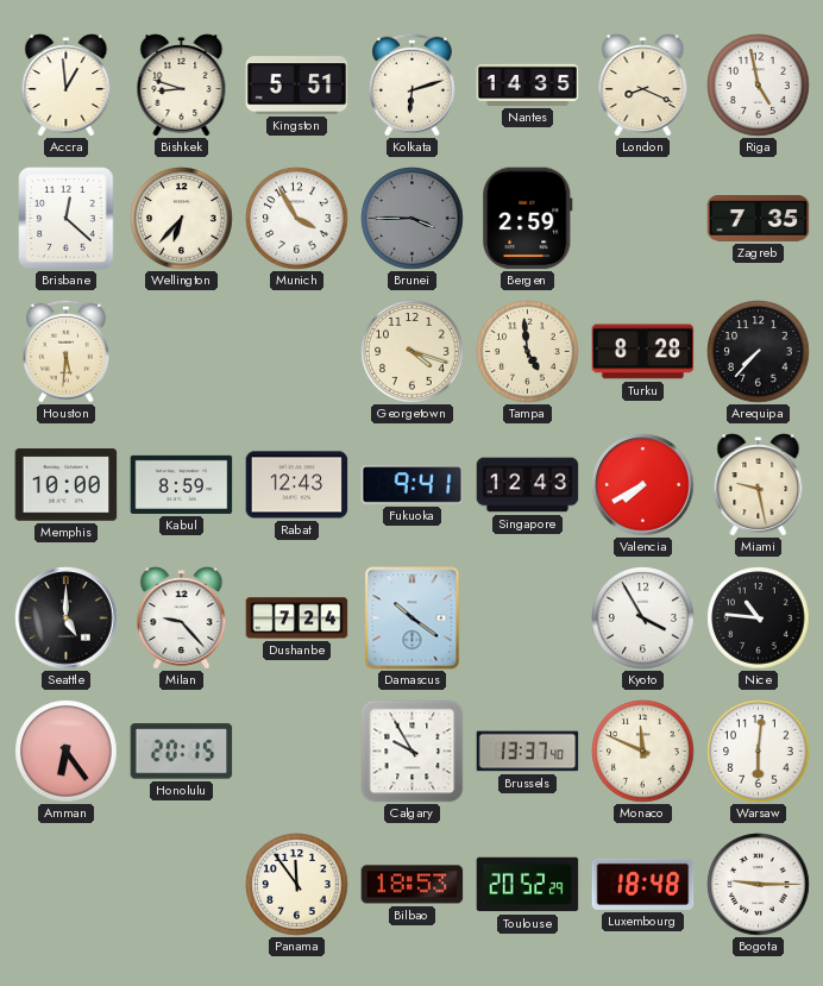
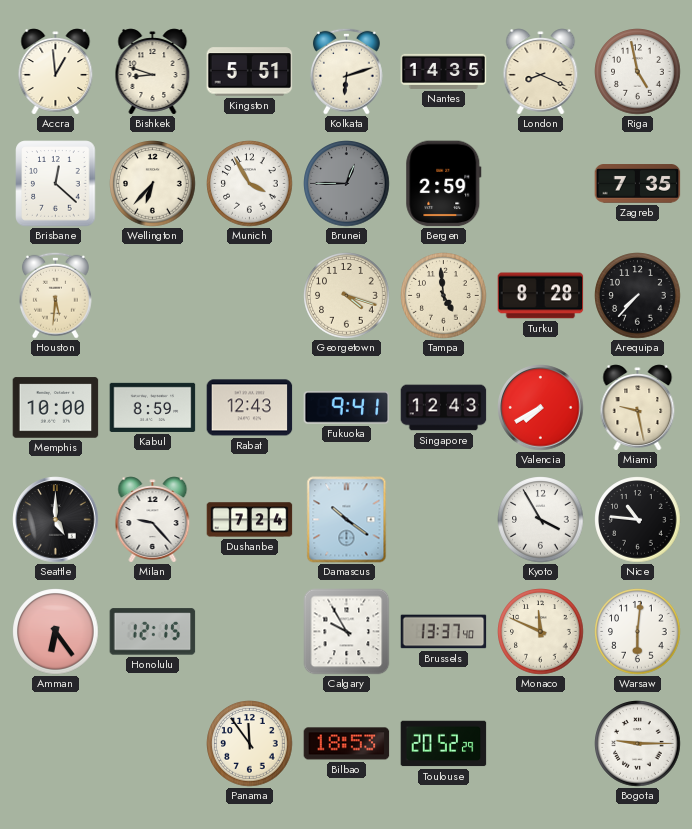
Brunei: 3:45 -> 12:45
Honolulu: 20:15 -> 12:15
Luxembourg: 18:48 -> none
